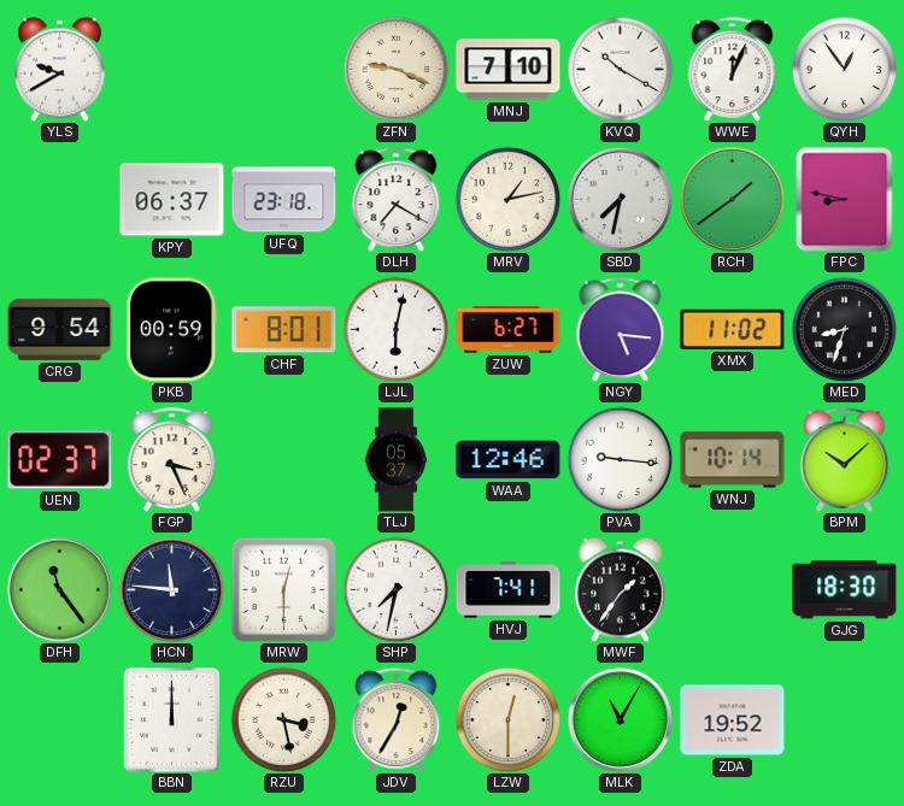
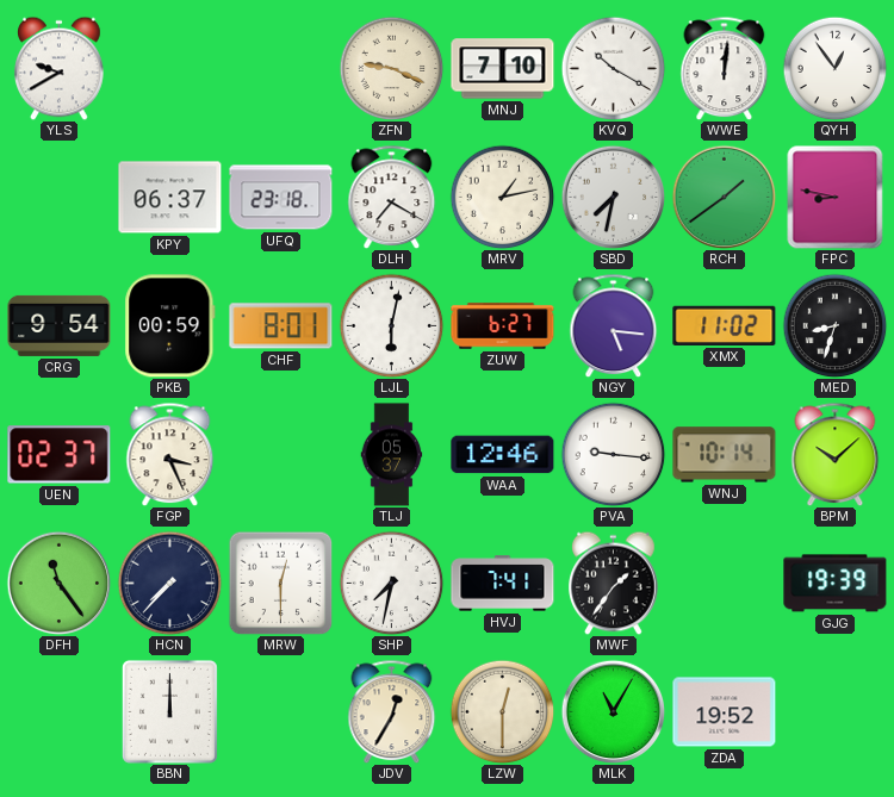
WWE: 12:04 -> 12:01
HCN: 11:46 -> 7:37
GJG: 18:30 -> 19:39
RZU: 3:28 -> none
